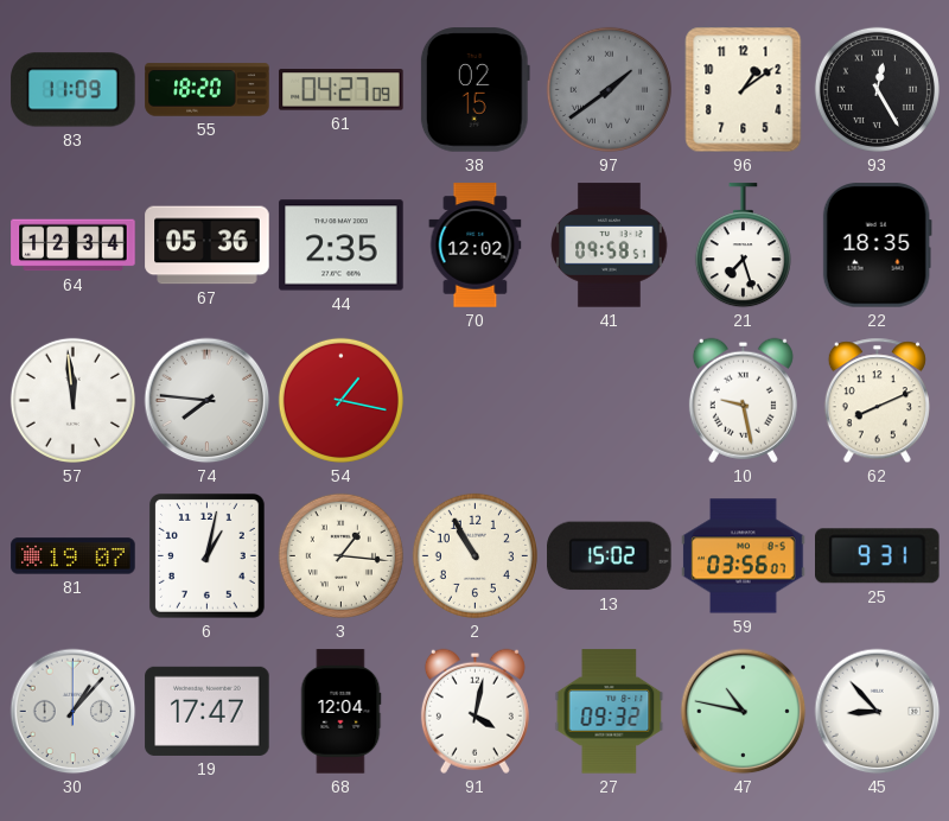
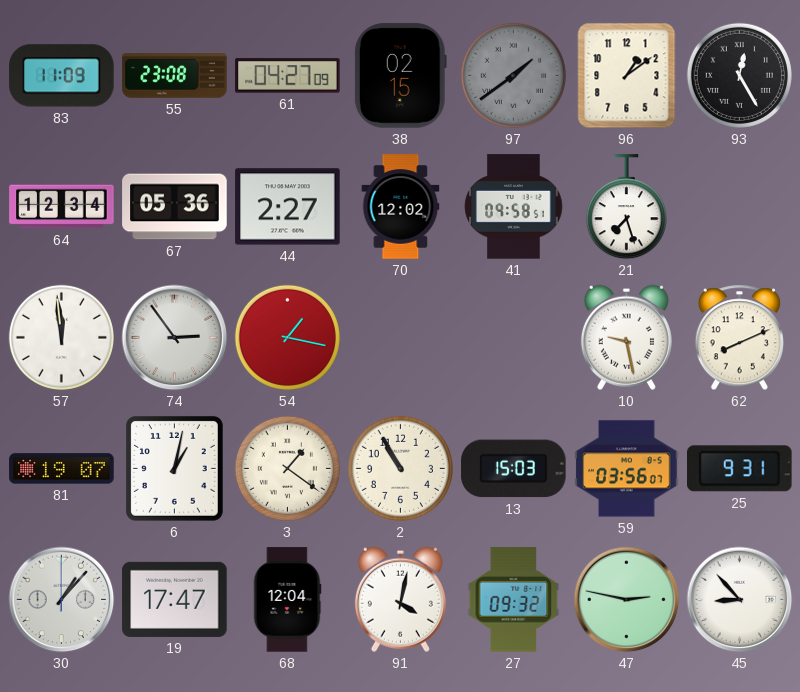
55: 18:20 -> 23:08
44: 2:35 -> 2:27
22: 18:35 -> none
74: 7:46 -> 2:54
3: 1:16 -> 1:21
13: 15:02 -> 15:03
47: 10:47 -> 2:47
